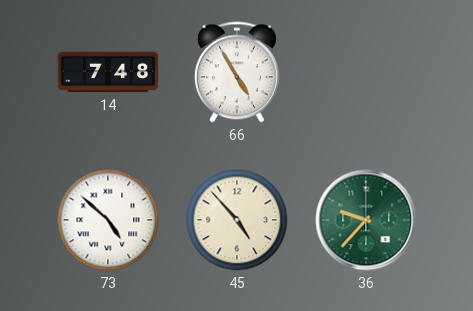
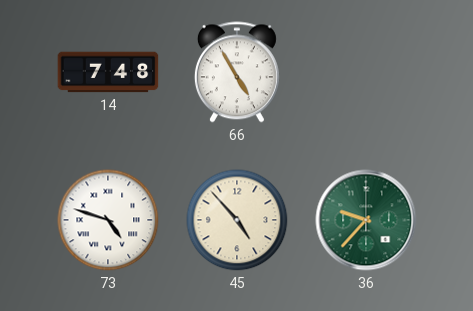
73: 4:52 -> 4:48
